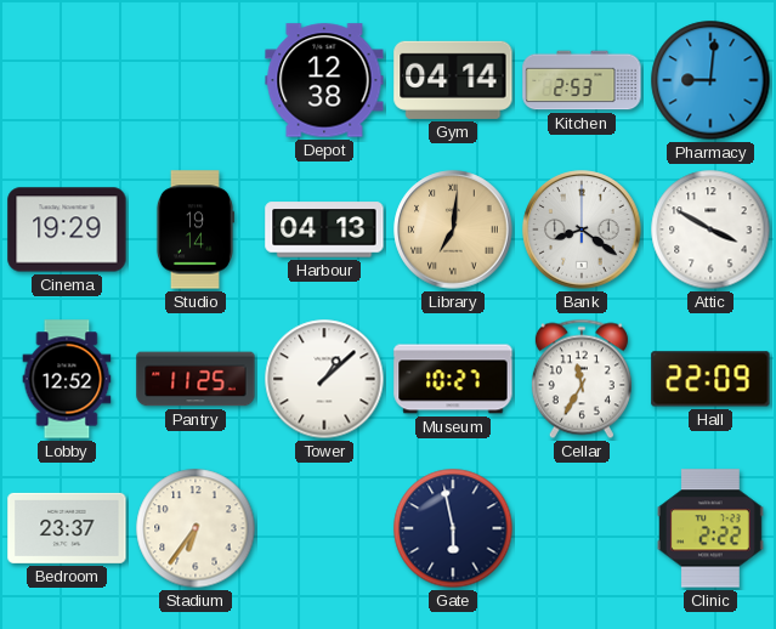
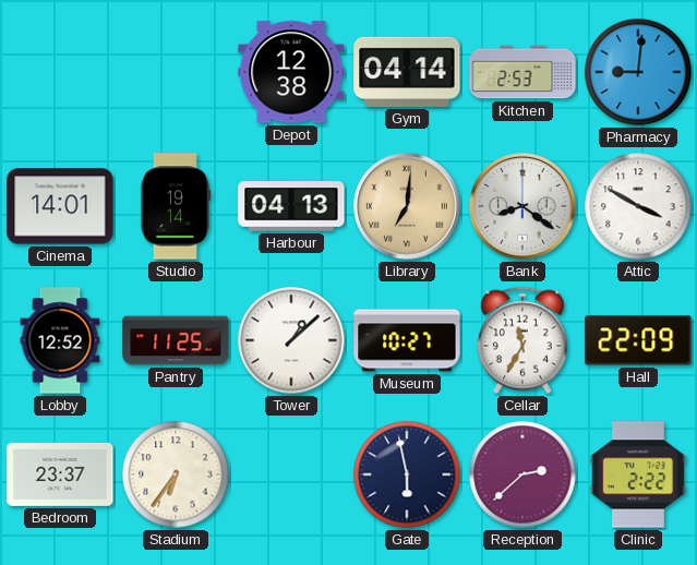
Cinema: 19:29 -> 14:01
Reception: none -> 2:38
